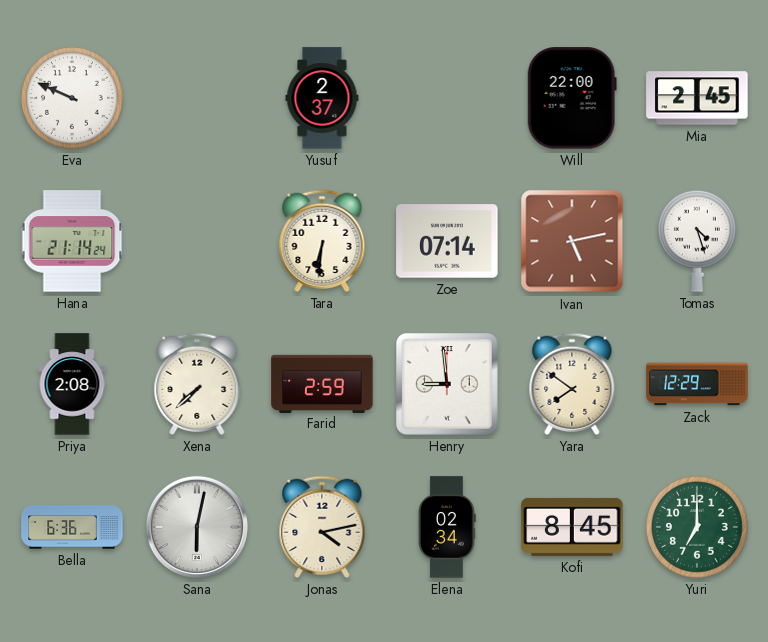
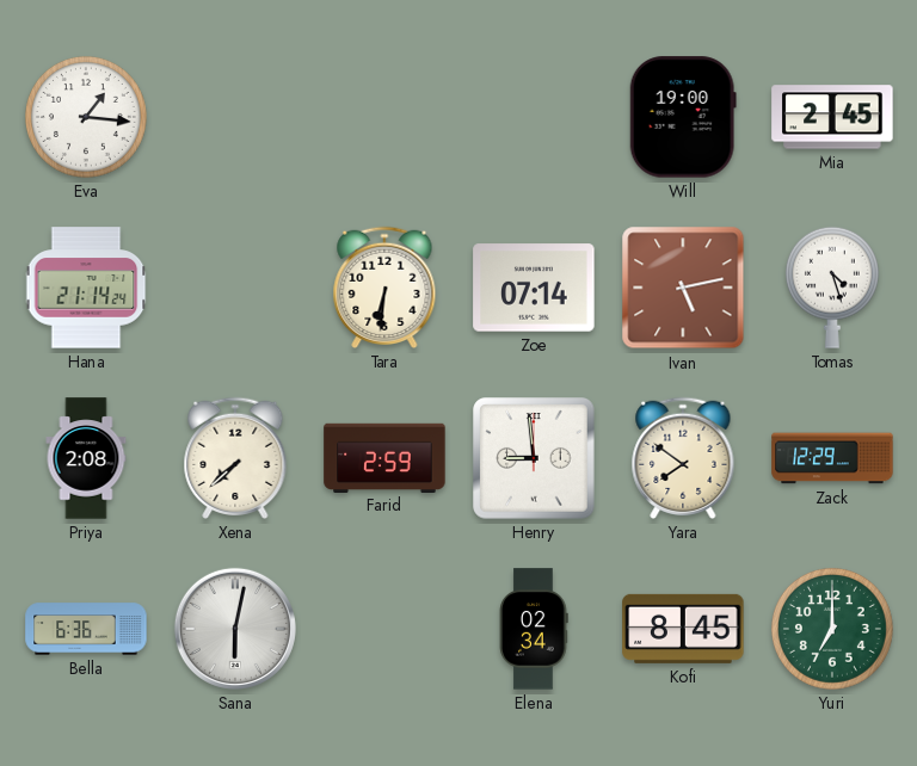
Eva: 9:49 -> 1:16
Yusuf: 2:37 -> none
Will: 22:00 -> 19:00
Jonas: 4:13 -> none
